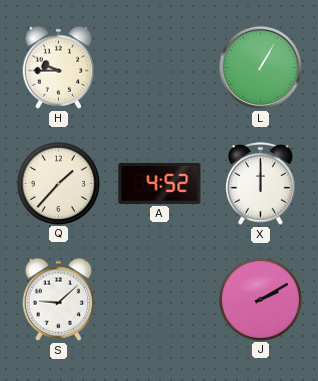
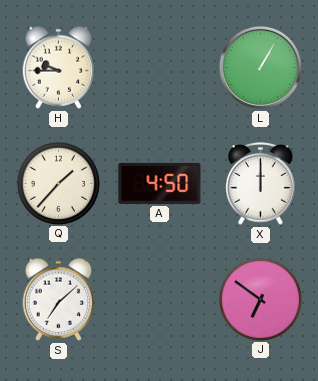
A: 4:52 -> 4:50
S: 9:08 -> 7:08
J: 2:10 -> 6:51
